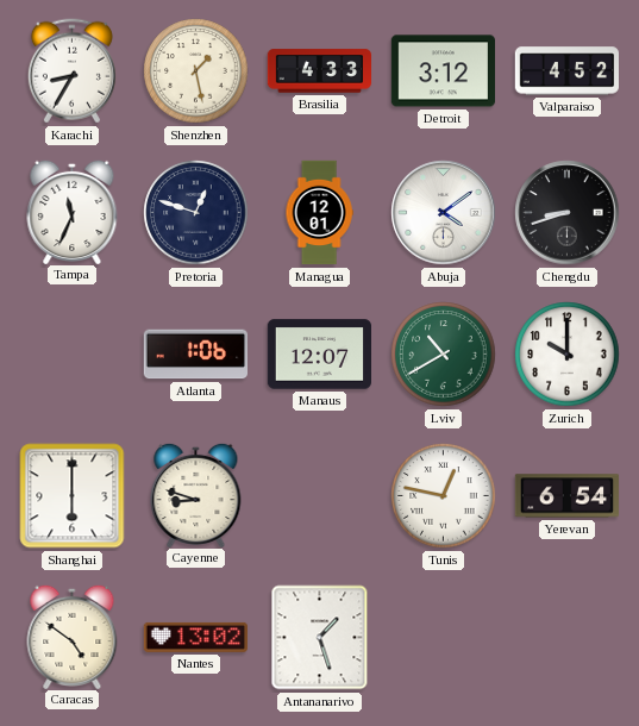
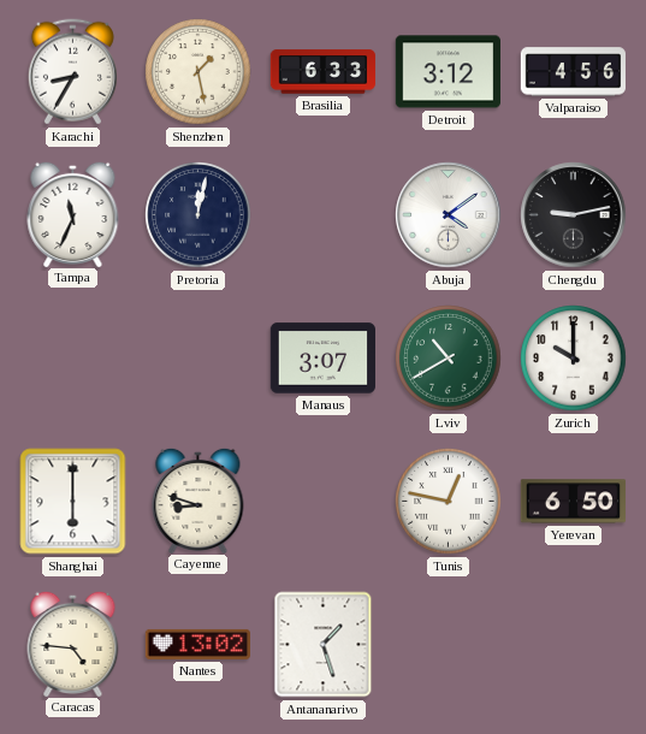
Brasilia: 4:33 -> 6:33
Valparaiso: 4:52 -> 4:56
Pretoria: 12:48 -> 12:02
Managua: 12:01 -> none
Chengdu: 8:42 -> 9:13
Atlanta: 1:06 -> none
Manaus: 12:07 -> 3:07
Yerevan: 6:54 -> 6:50
Caracas: 4:51 -> 4:46
